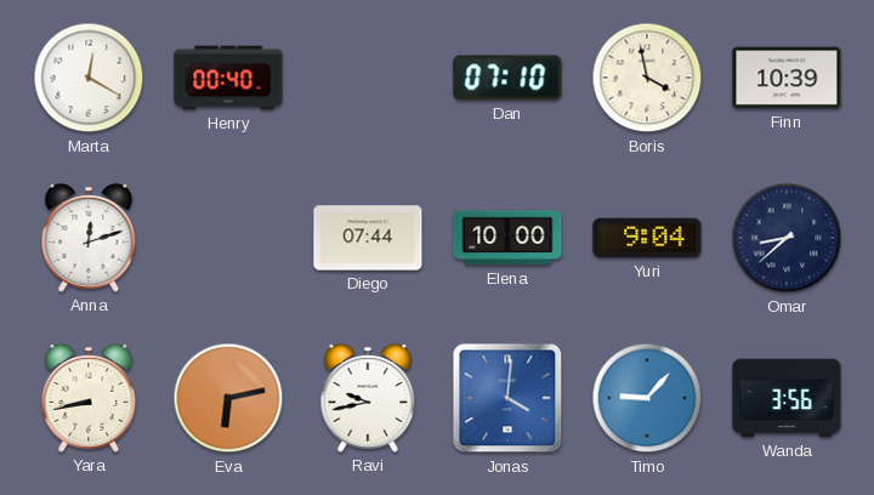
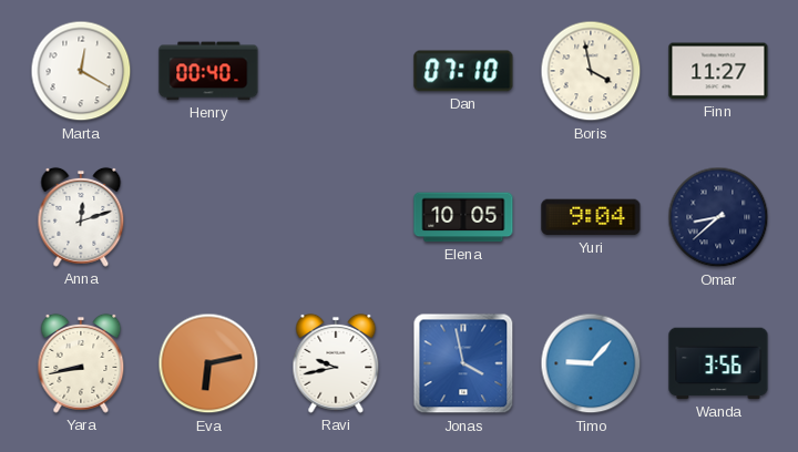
Finn: 10:39 -> 11:27
Diego: 07:44 -> none
Elena: 10:00 -> 10:05
Jonas: 4:01 -> 3:58
